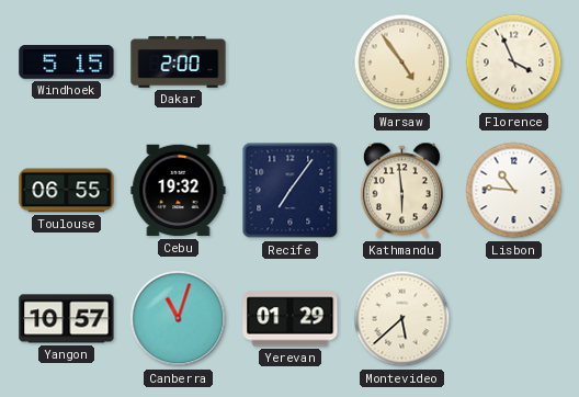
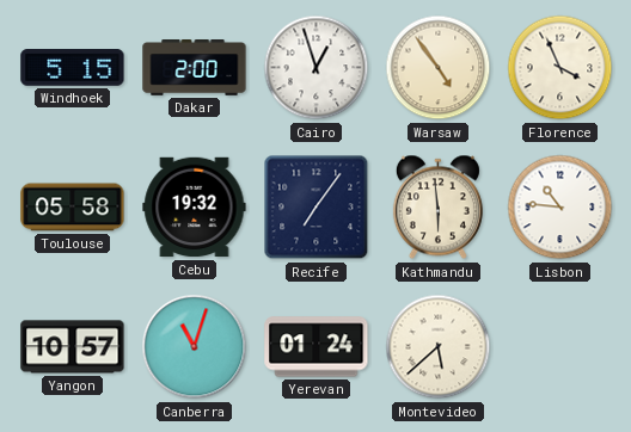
Cairo: none -> 12:57
Toulouse: 06:55 -> 05:58
Yerevan: 01:29 -> 01:24
